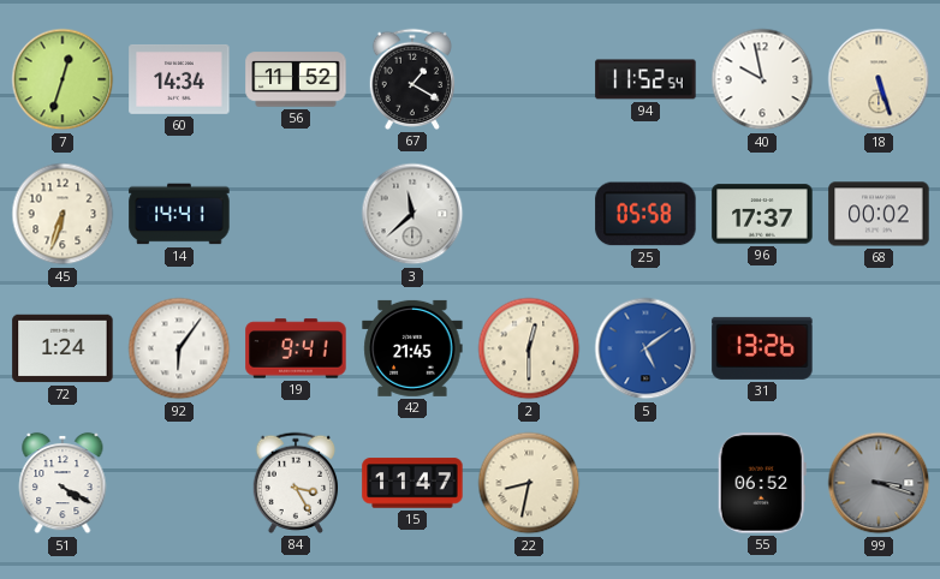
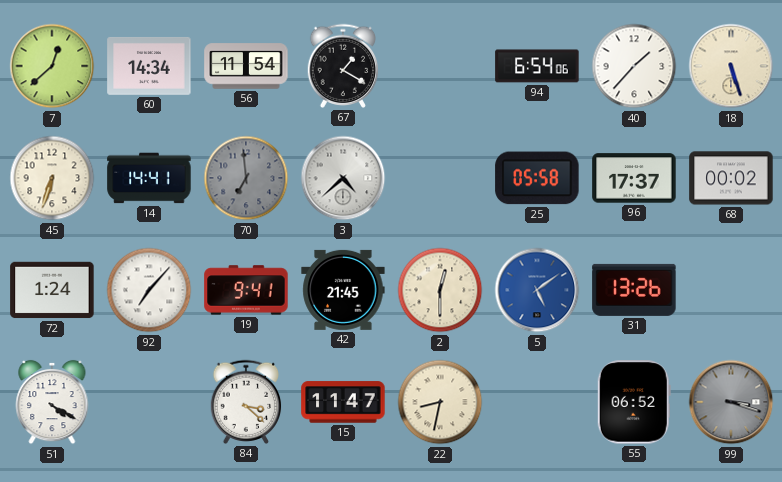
7: 12:33 -> 12:38
56: 11:52 -> 11:54
94: 11:52 -> 6:54
40: 9:58 -> 1:37
70: none -> 6:59
3: 11:38 -> 4:38
92: 6:06 -> 7:07
84: 3:25 -> 3:22
